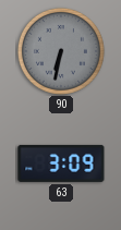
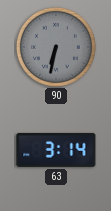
63: 3:09 -> 3:14
